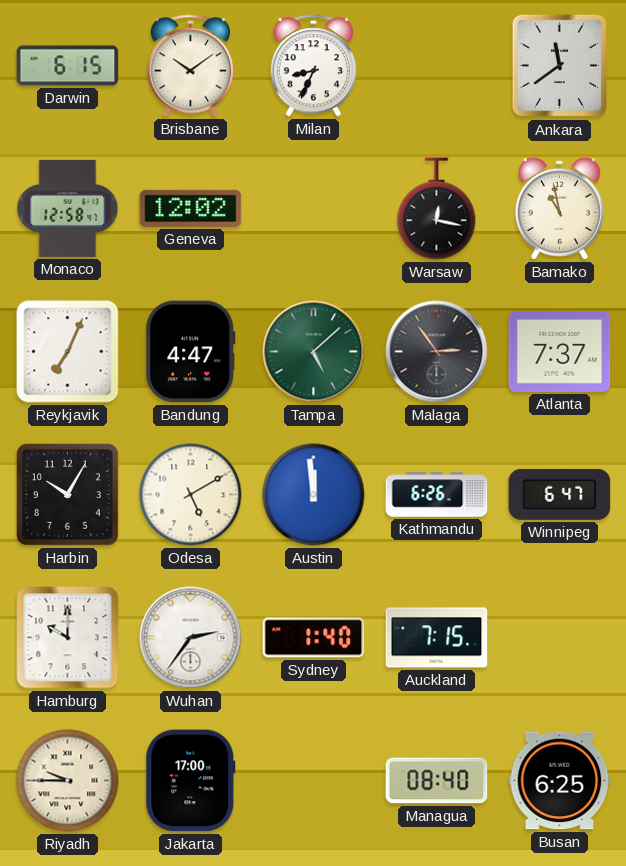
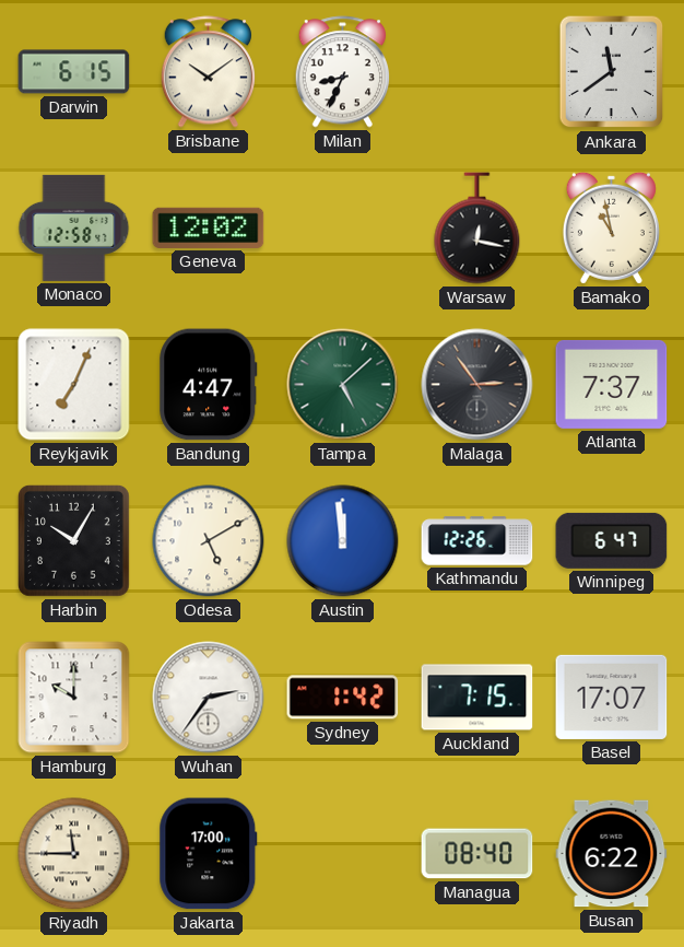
Kathmandu: 6:26 -> 12:26
Sydney: 1:40 -> 1:42
Basel: none -> 17:07
Riyadh: 9:45 -> 11:45
Busan: 6:25 -> 6:22
